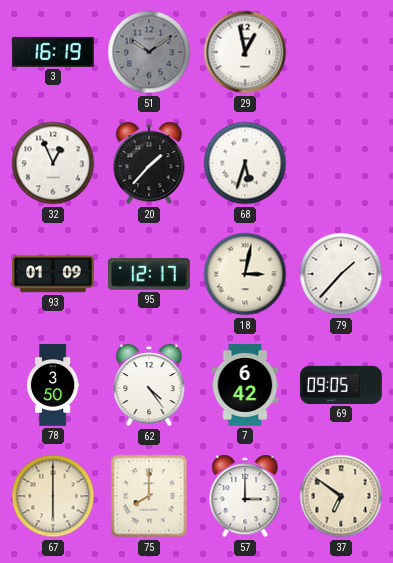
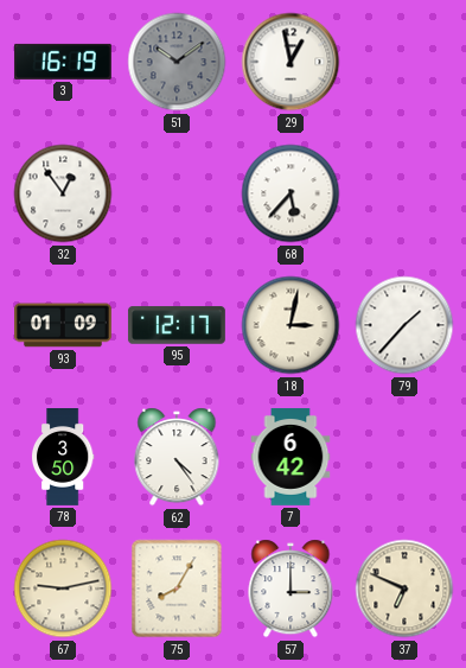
32: 12:56 -> 12:54
20: 1:37 -> none
68: 5:33 -> 5:37
69: 09:05 -> none
67: 6:00 -> 9:13
75: 8:00 -> 8:05
37: 6:51 -> 6:49
